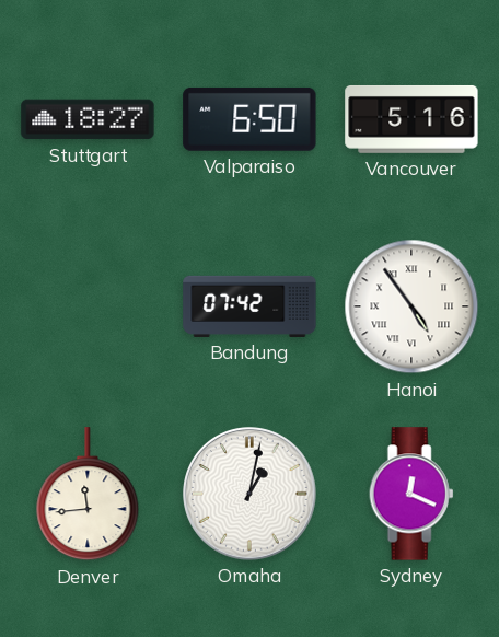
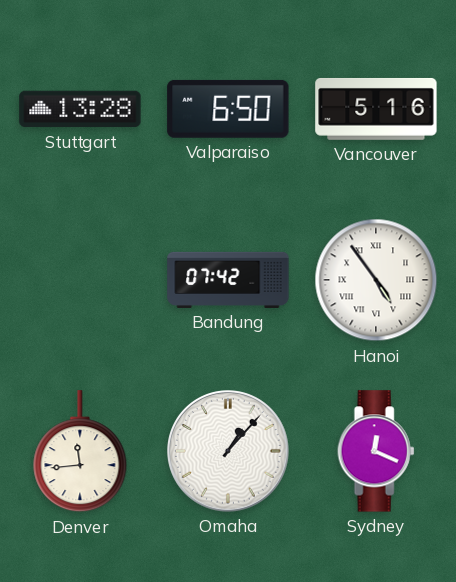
Stuttgart: 18:27 -> 13:28
Omaha: 1:02 -> 1:07
